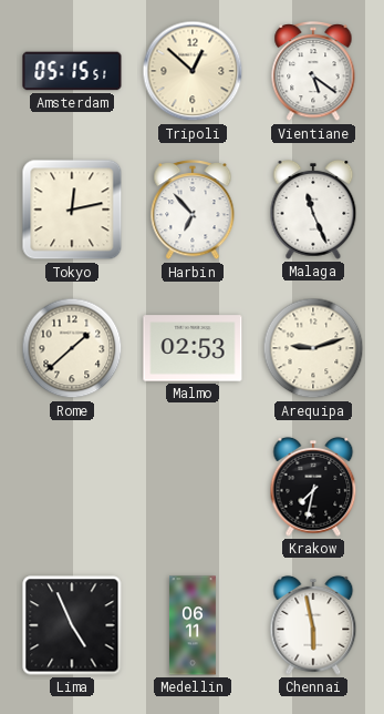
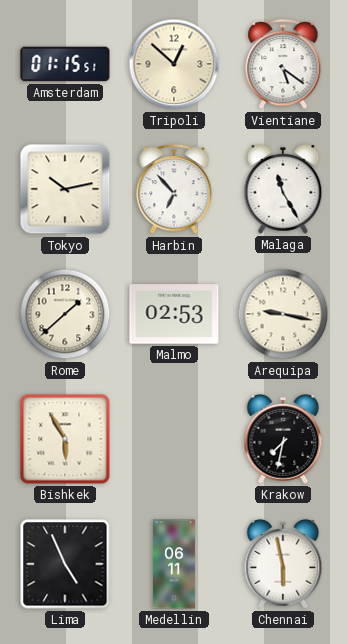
Amsterdam: 05:15 -> 01:15
Tokyo: 12:13 -> 10:13
Malaga: 11:26 -> 11:25
Arequipa: 9:12 -> 9:17
Bishkek: none -> 5:55
